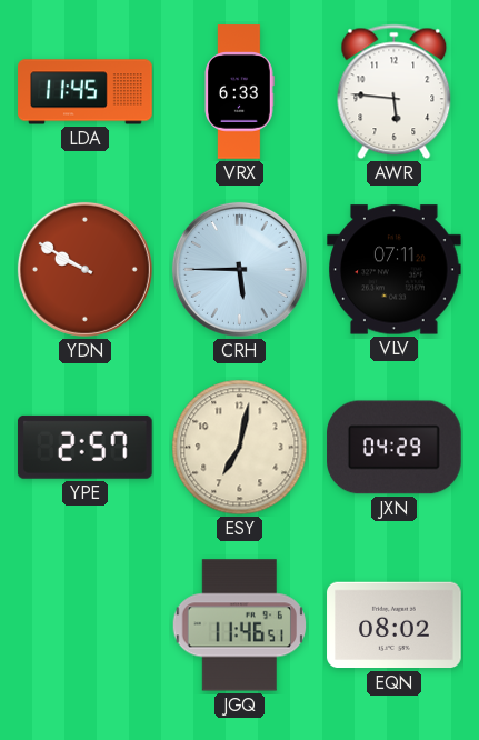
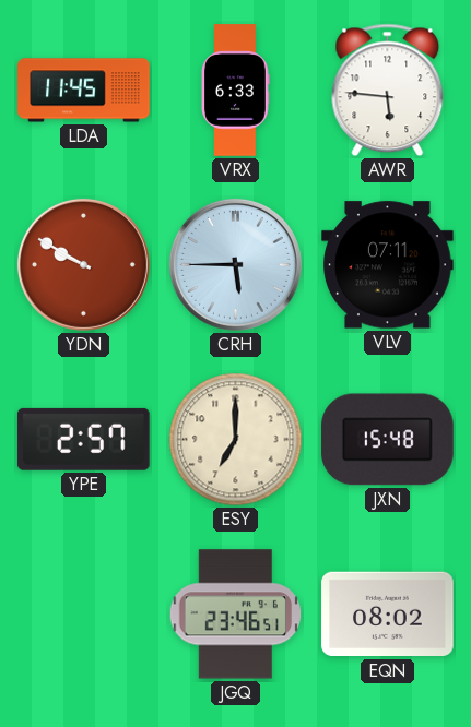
ESY: 7:02 -> 7:00
JXN: 04:29 -> 15:48
JGQ: 11:46 -> 23:46
